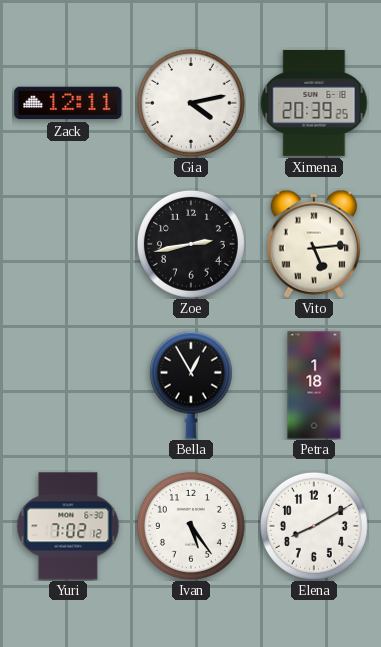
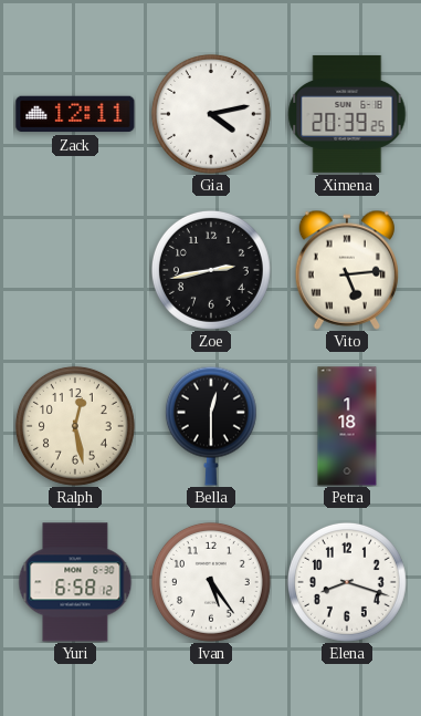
Ralph: none -> 12:28
Bella: 12:55 -> 12:30
Yuri: 7:02 -> 6:58
Elena: 8:10 -> 8:18
